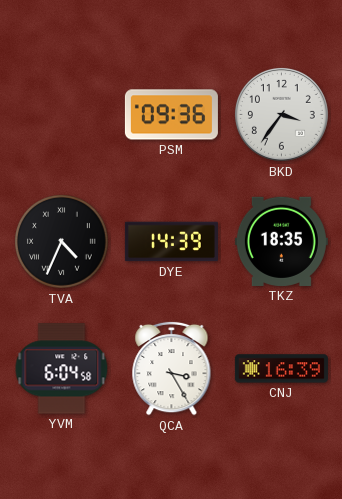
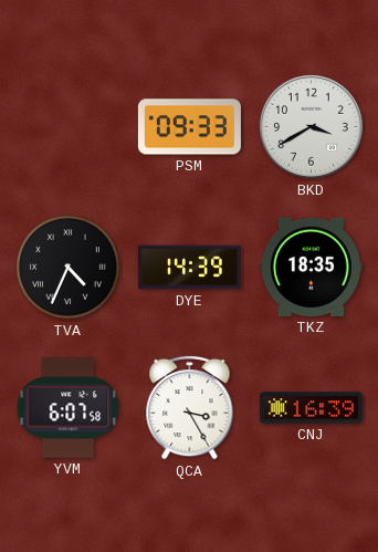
PSM: 09:36 -> 09:33
BKD: 3:36 -> 3:40
YVM: 6:04 -> 6:07
